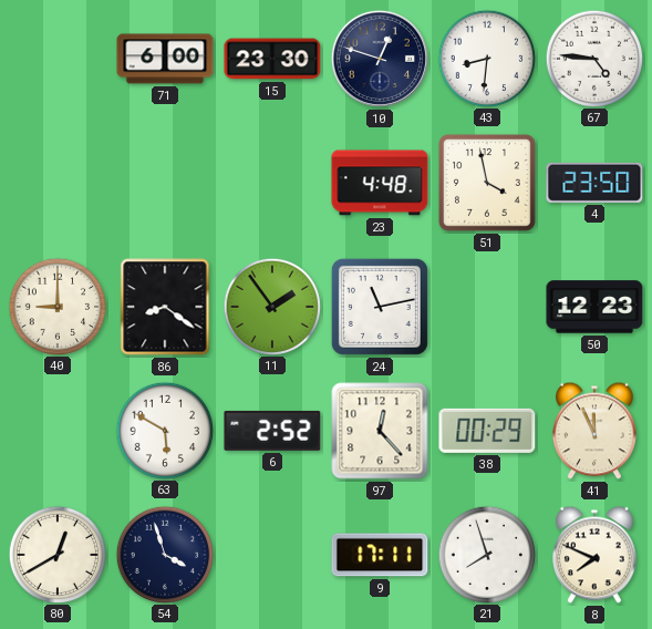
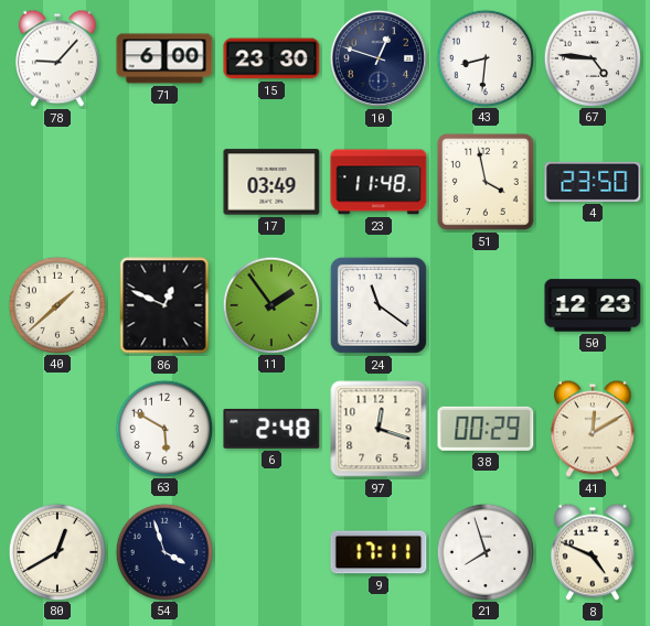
78: none -> 9:07
17: none -> 03:49
23: 4:48 -> 11:48
40: 9:00 -> 1:38
86: 8:21 -> 12:49
24: 11:13 -> 11:21
6: 2:52 -> 2:48
97: 12:23 -> 12:18
41: 11:56 -> 12:10
8: 7:49 -> 4:49
